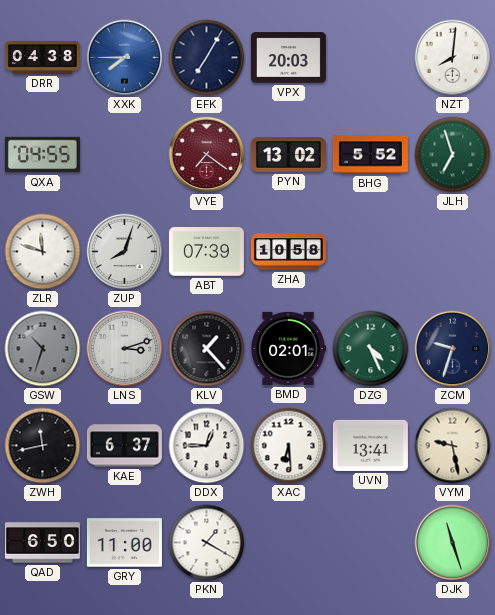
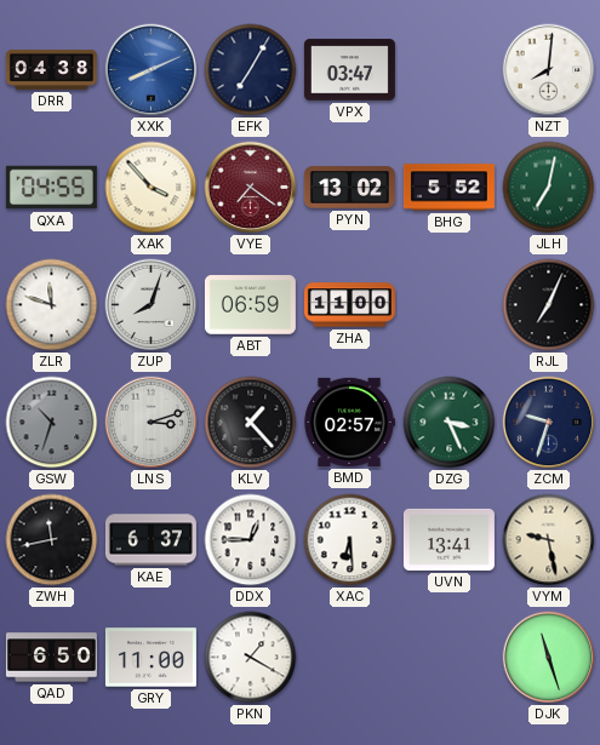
XXK: 7:45 -> 8:11
VPX: 20:03 -> 03:47
XAK: none -> 3:53
JLH: 6:57 -> 7:02
ABT: 07:39 -> 06:59
ZHA: 10:58 -> 11:00
RJL: none -> 7:04
BMD: 02:01 -> 02:57
DZG: 4:26 -> 3:26
